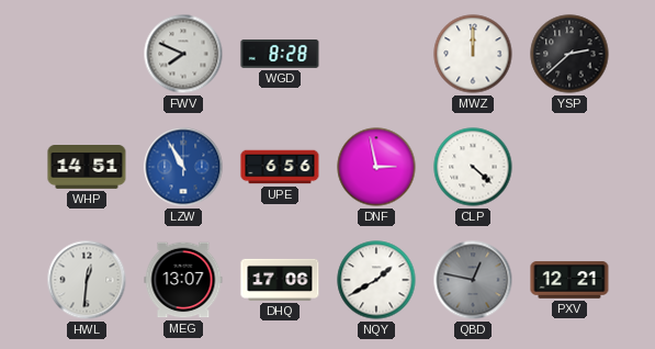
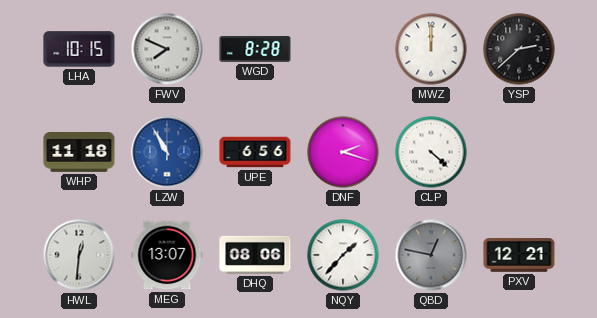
LHA: none -> 10:15
WHP: 14:51 -> 11:18
DNF: 2:58 -> 2:18
DHQ: 17:06 -> 08:06
NQY: 1:40 -> 1:37
